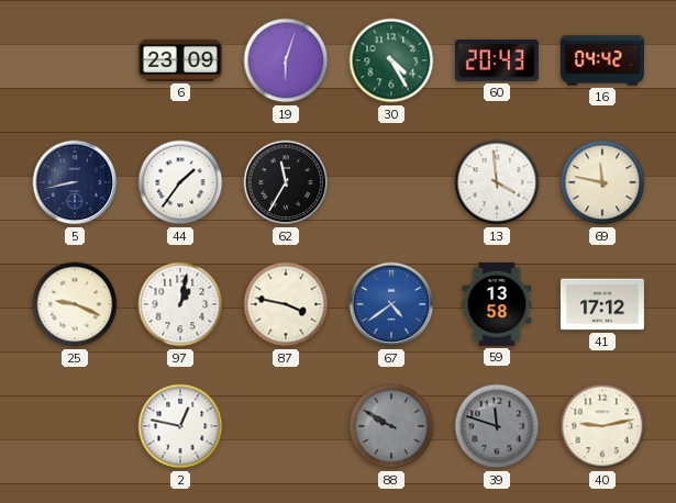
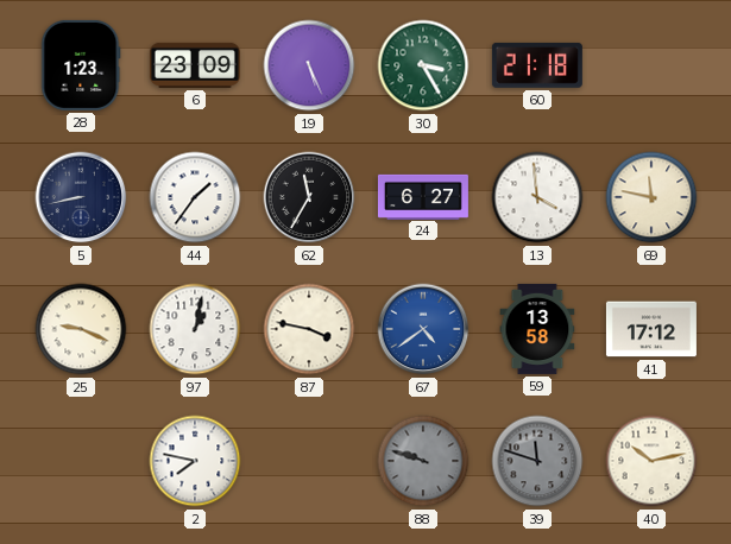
28: none -> 1:23
19: 6:03 -> 5:26
30: 4:25 -> 3:25
60: 20:43 -> 21:18
16: 04:42 -> none
24: none -> 6:27
2: 12:47 -> 7:47
88: 9:50 -> 9:48
40: 9:13 -> 10:13
